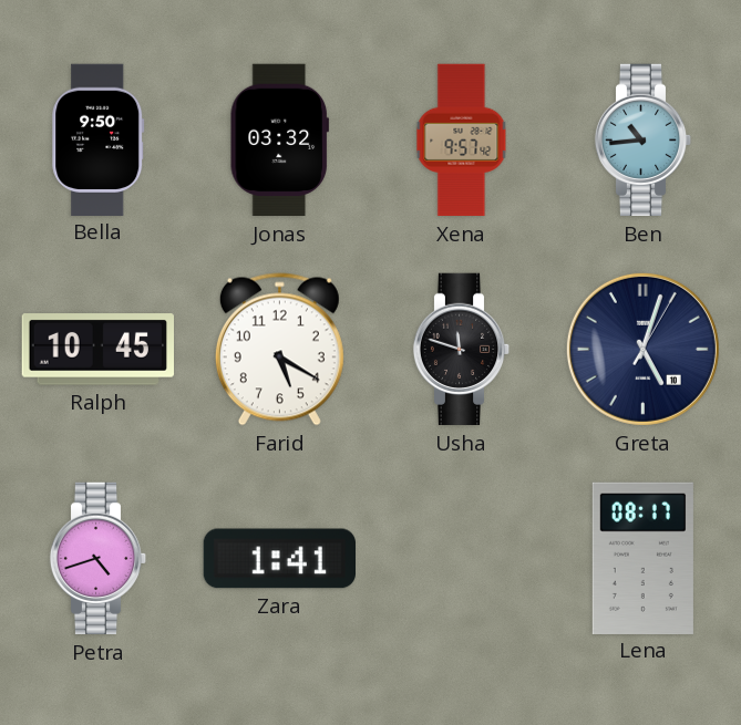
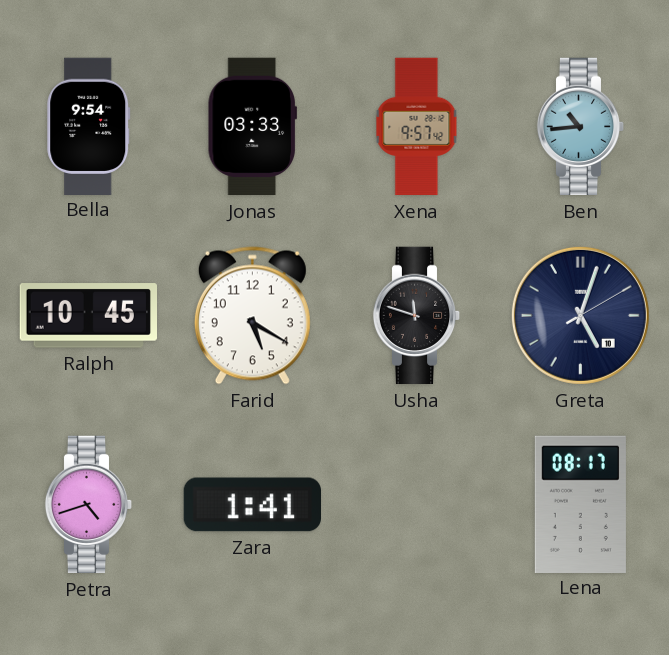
Bella: 9:50 -> 9:54
Jonas: 03:32 -> 03:33
Greta: 5:03:05 -> 5:03:10
